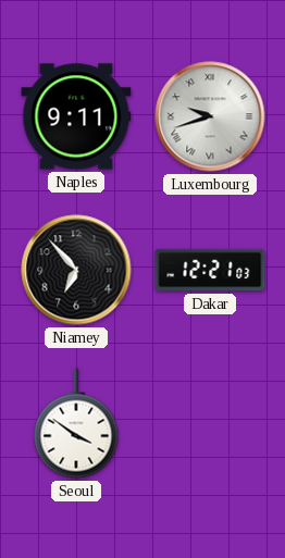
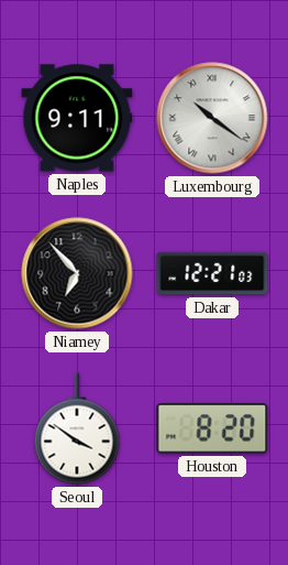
Luxembourg: 9:42 -> 10:21
Houston: none -> 8:20
